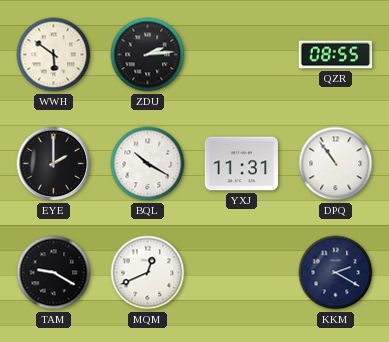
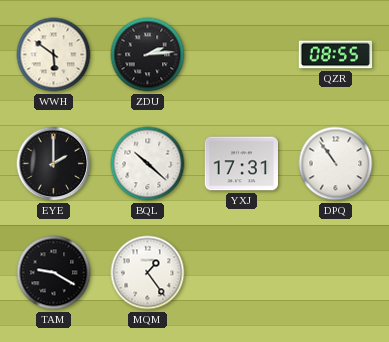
BQL: 10:20 -> 10:22
YXJ: 11:31 -> 17:31
MQM: 12:41 -> 1:24
KKM: 2:20 -> none
